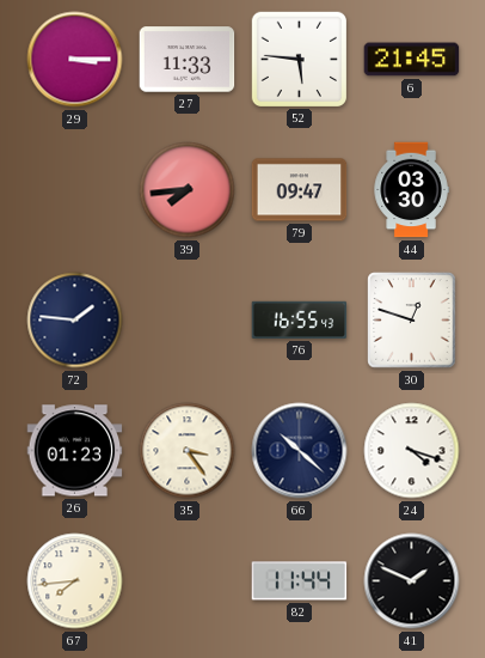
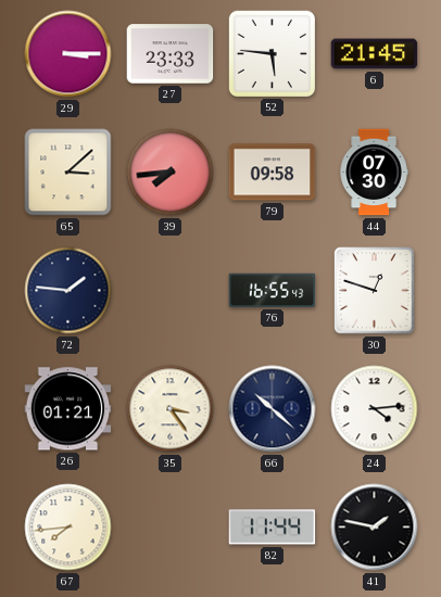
27: 11:33 -> 23:33
65: none -> 3:08
79: 09:47 -> 09:58
44: 03:30 -> 07:30
26: 01:23 -> 01:21
24: 4:18 -> 4:14
41: 1:49 -> 1:47
